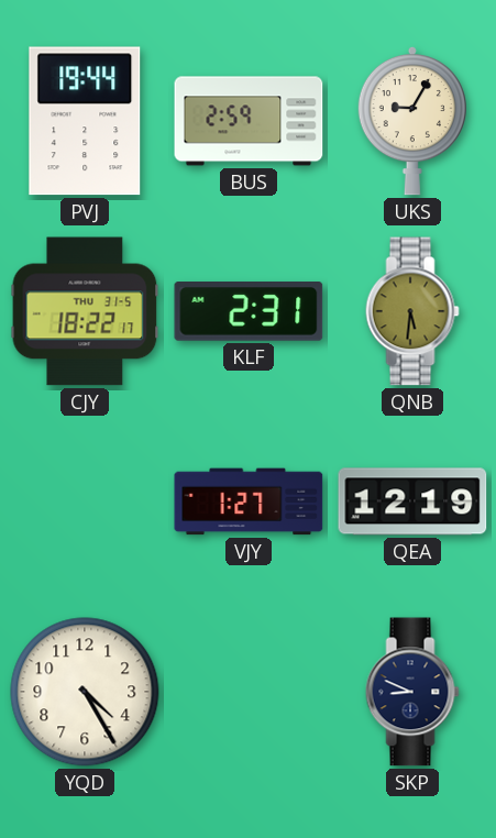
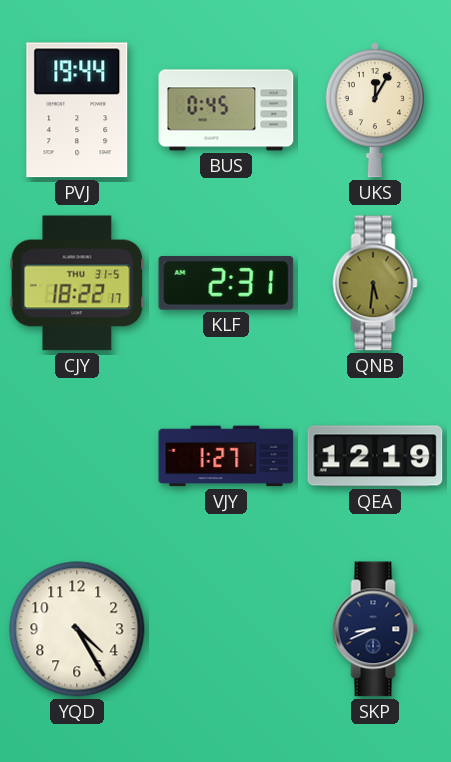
BUS: 2:59 -> 0:45
UKS: 9:05 -> 12:05
SKP: 8:49 -> 8:41
